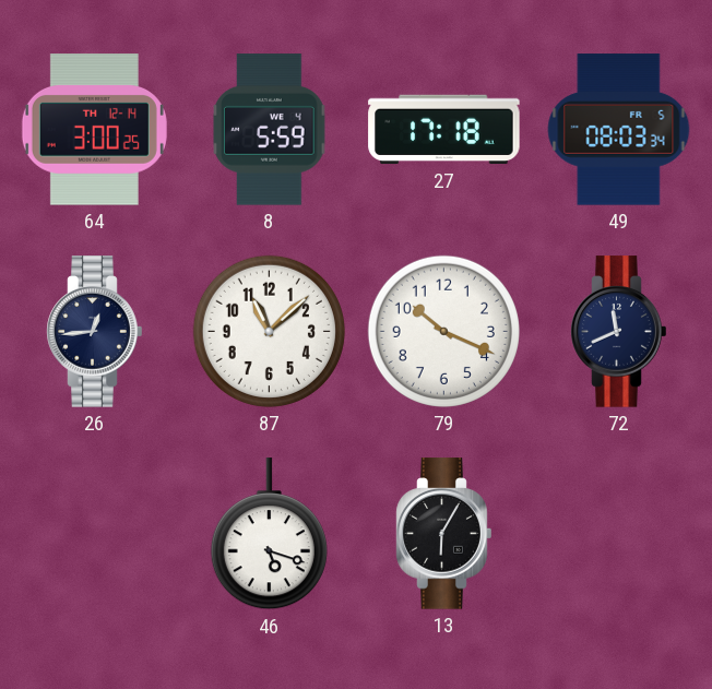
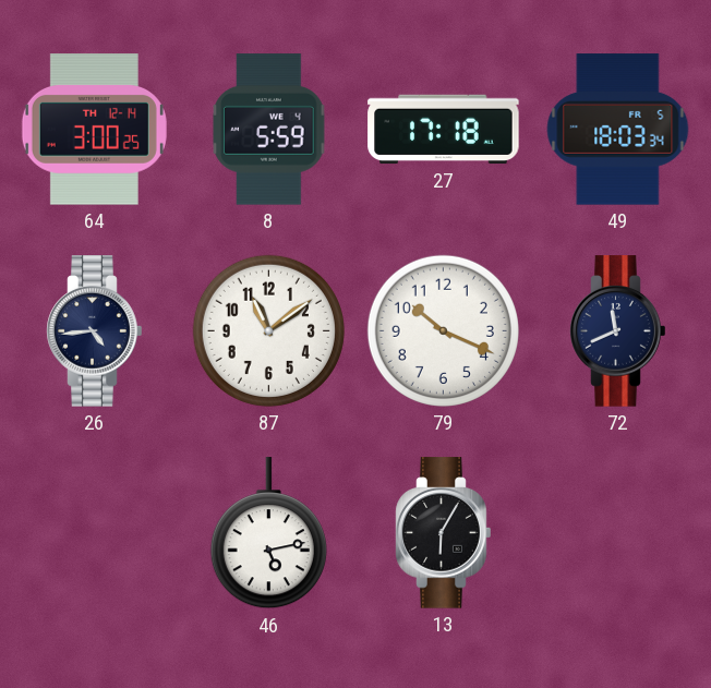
49: 08:03 -> 18:03
26: 12:44 -> 4:44
87: 11:08 -> 11:09
46: 5:18 -> 5:13
